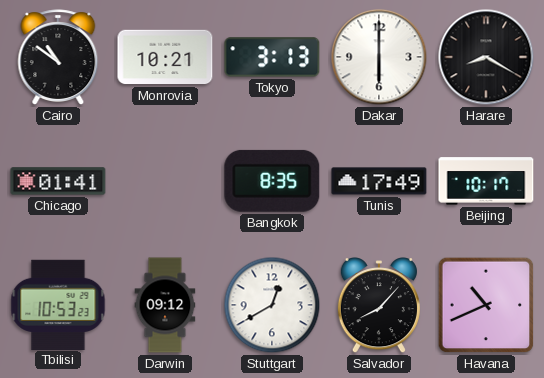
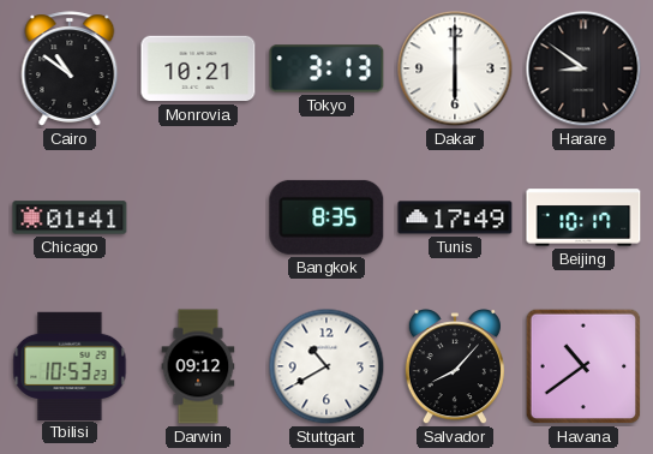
Harare: 8:20 -> 8:51
Stuttgart: 12:40 -> 10:40
Havana: 10:41 -> 10:39
